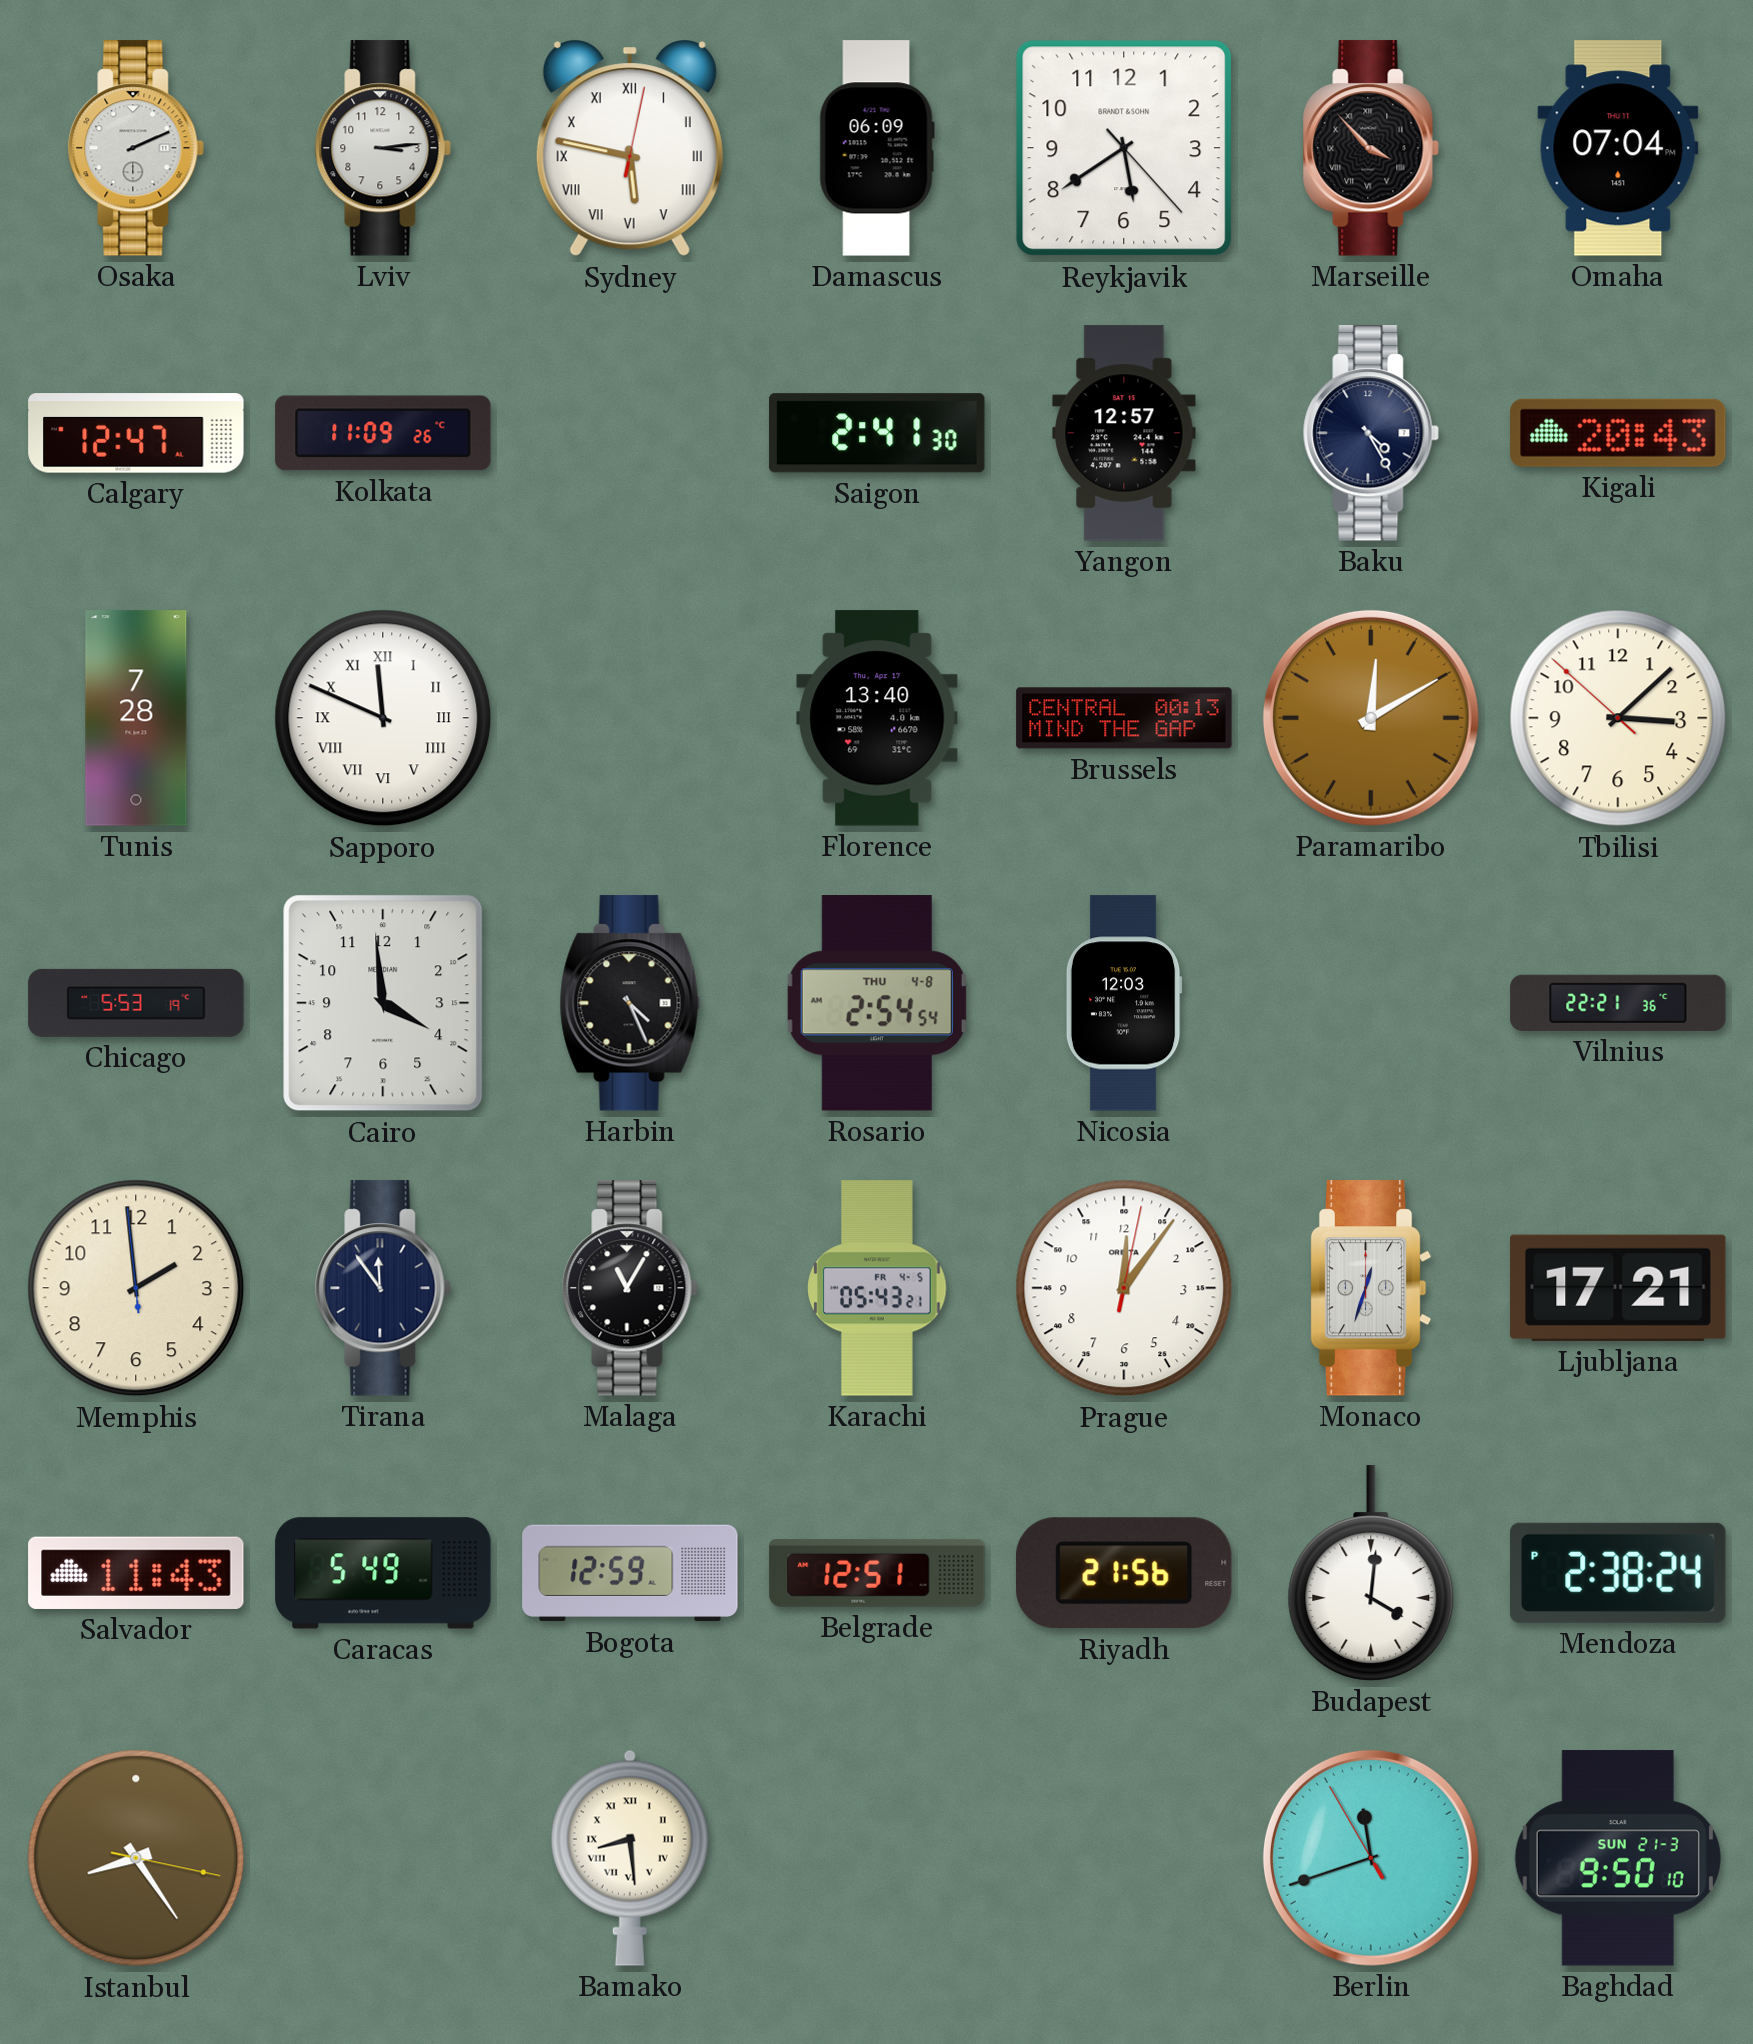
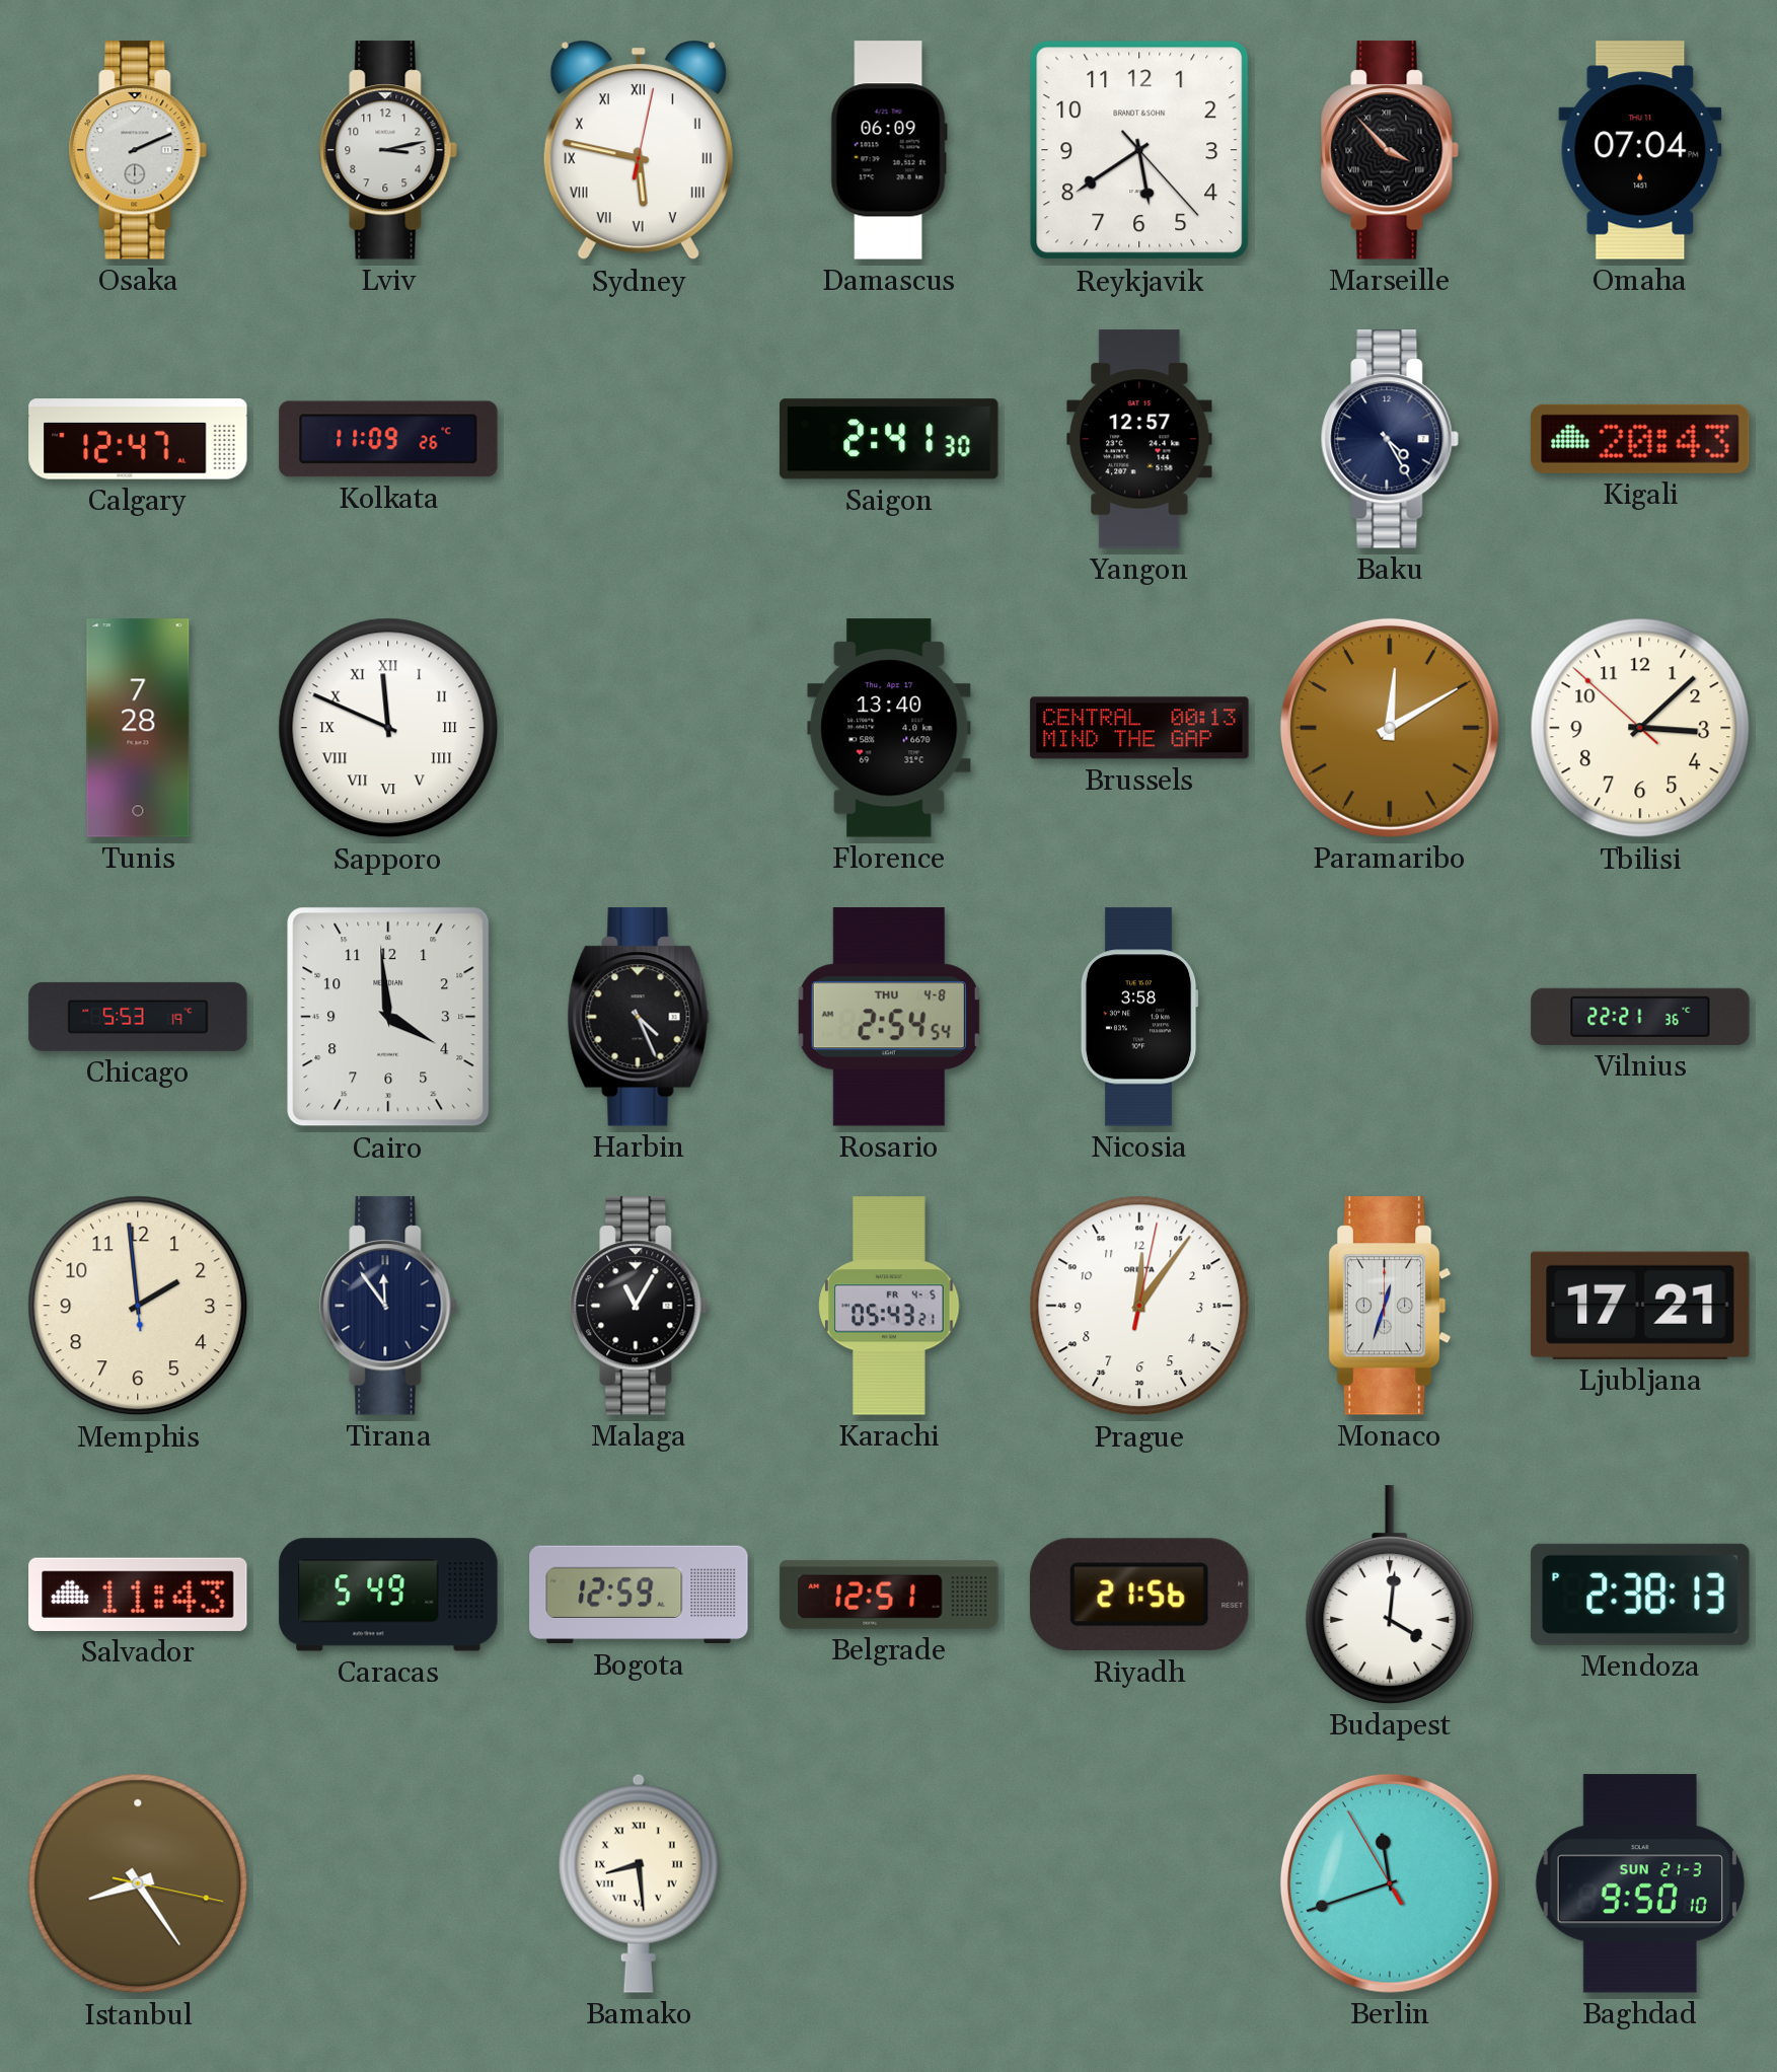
Lviv: 3:14 -> 3:13
Nicosia: 12:03 -> 3:58
Mendoza: 2:38:24 PM -> 2:38:13 PM
